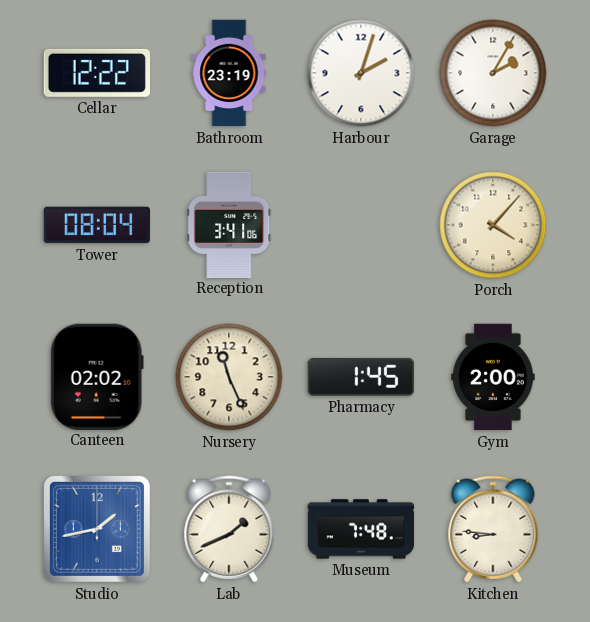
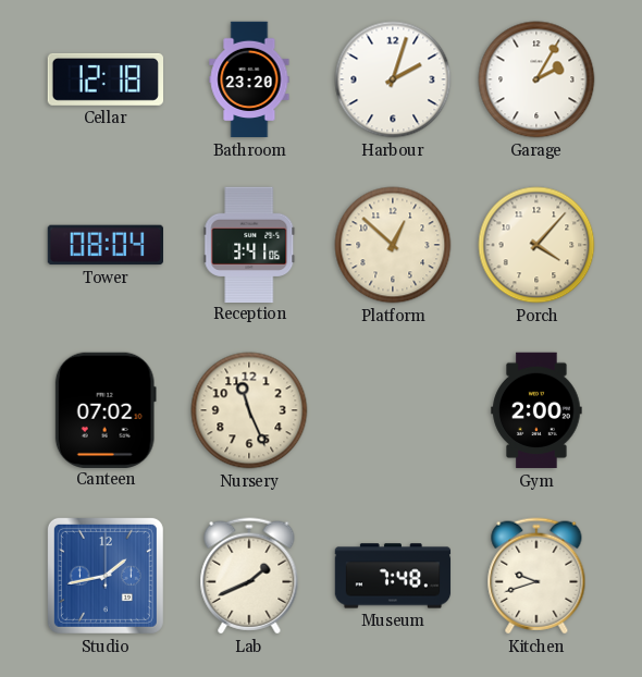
Cellar: 12:22 -> 12:18
Bathroom: 23:19 -> 23:20
Platform: none -> 12:52
Canteen: 02:02 -> 07:02
Pharmacy: 1:45 -> none
Kitchen: 8:46 -> 9:42
